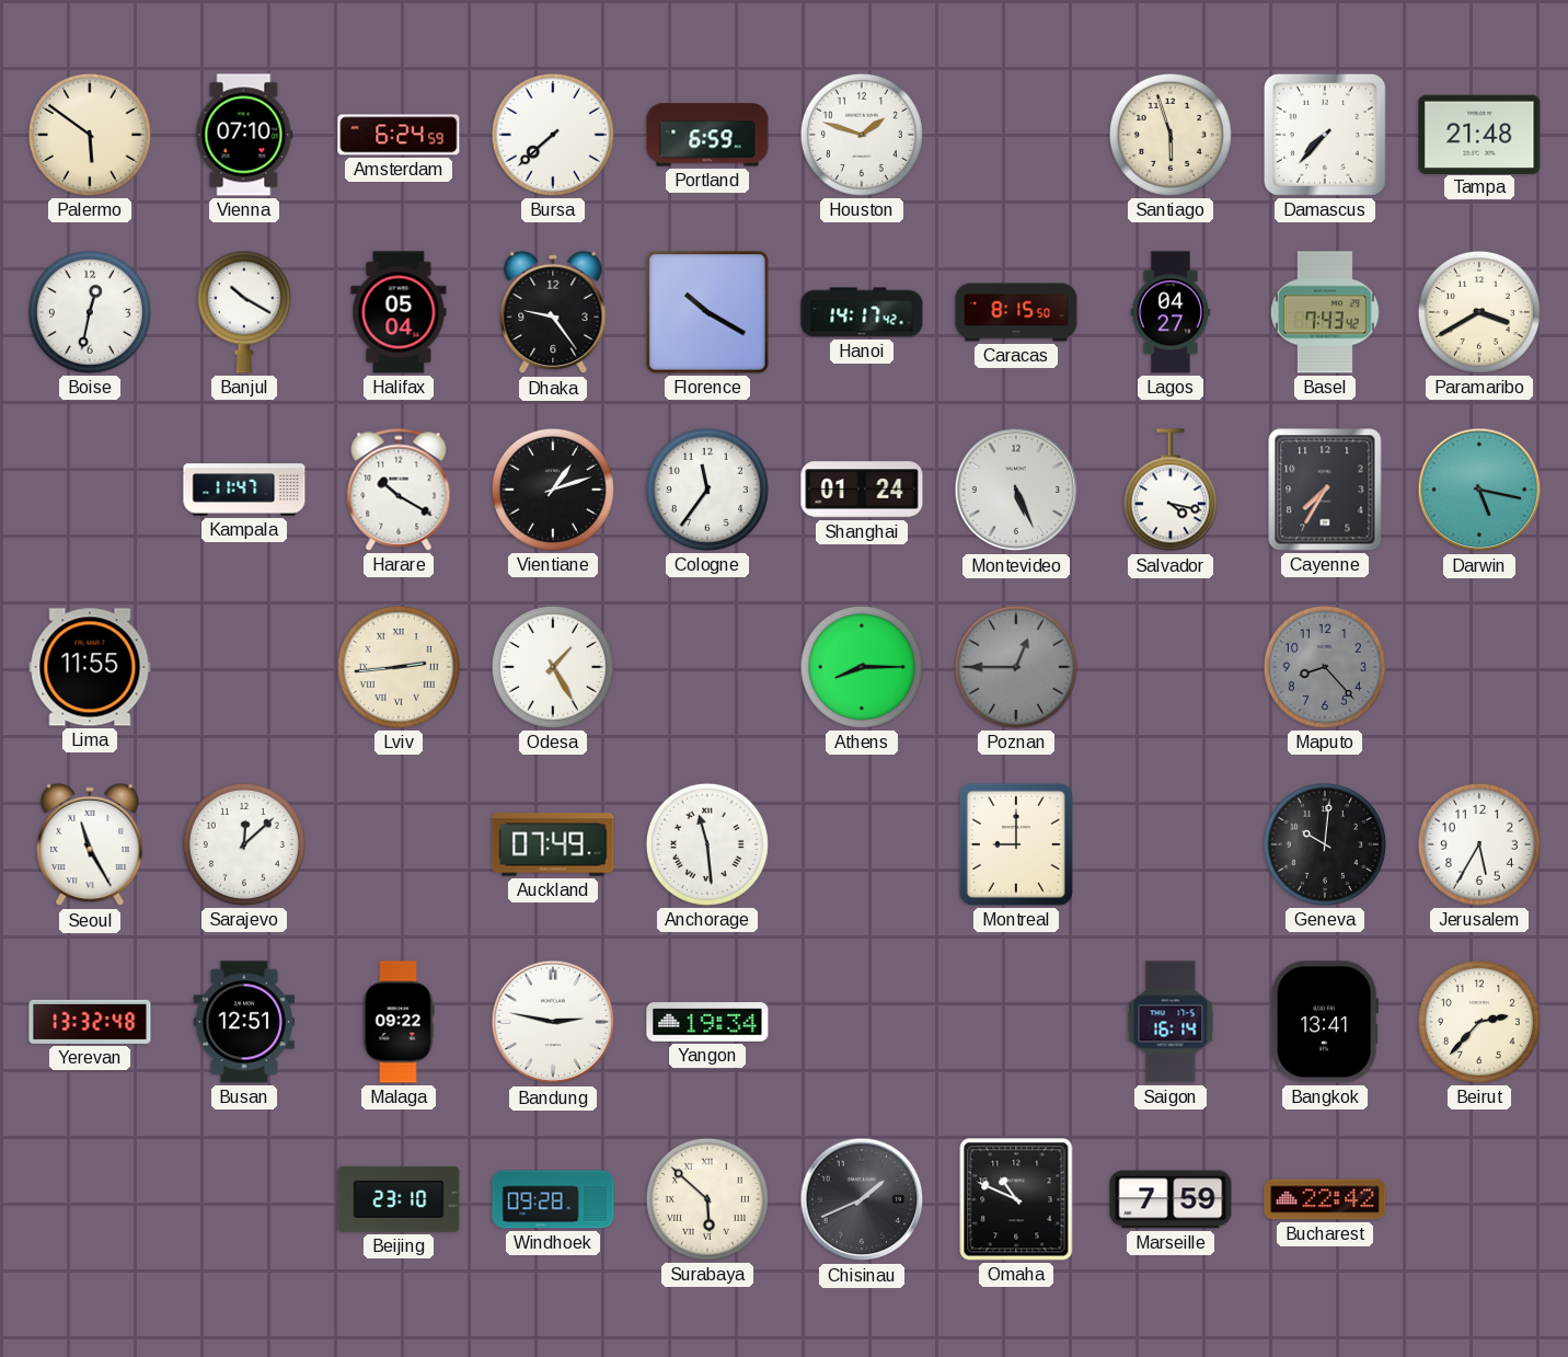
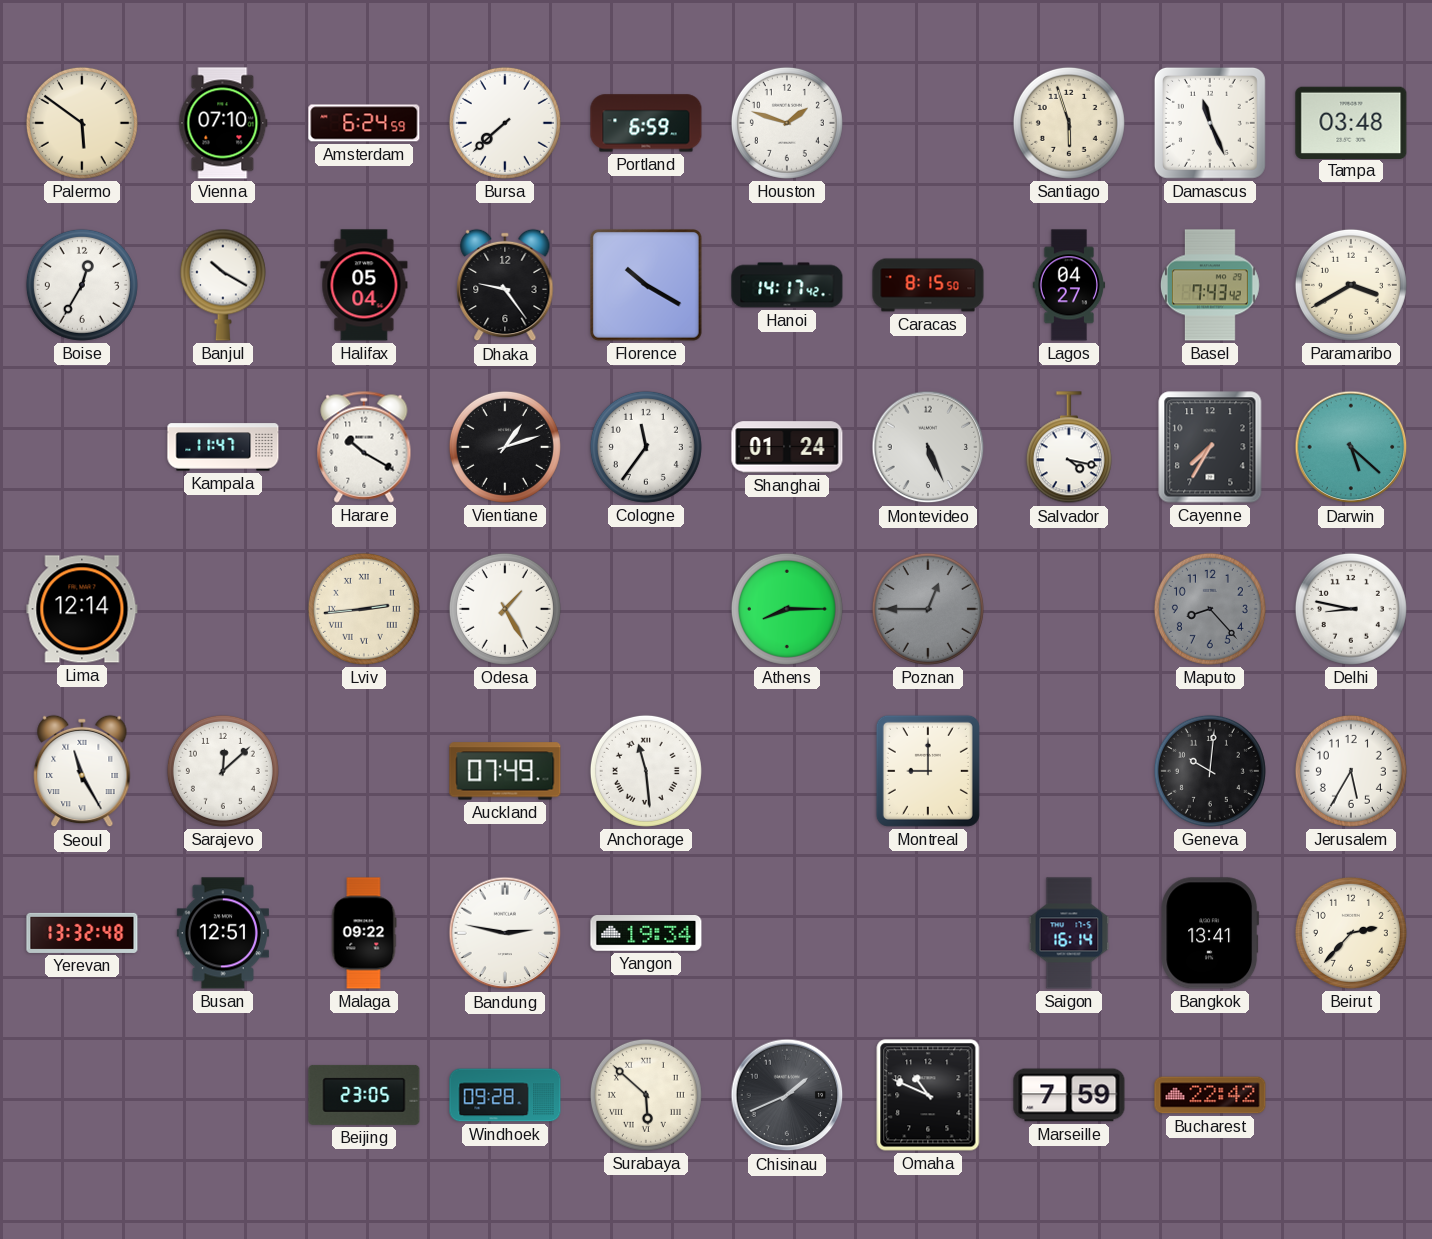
Damascus: 7:37 -> 11:26
Tampa: 21:48 -> 03:48
Boise: 12:32 -> 12:35
Darwin: 5:17 -> 5:22
Lima: 11:55 -> 12:14
Delhi: none -> 8:47
Beijing: 23:10 -> 23:05
